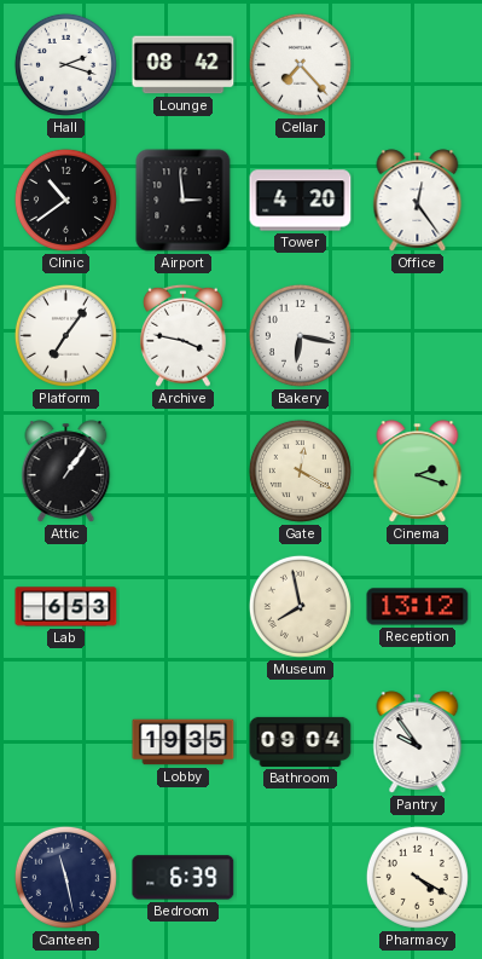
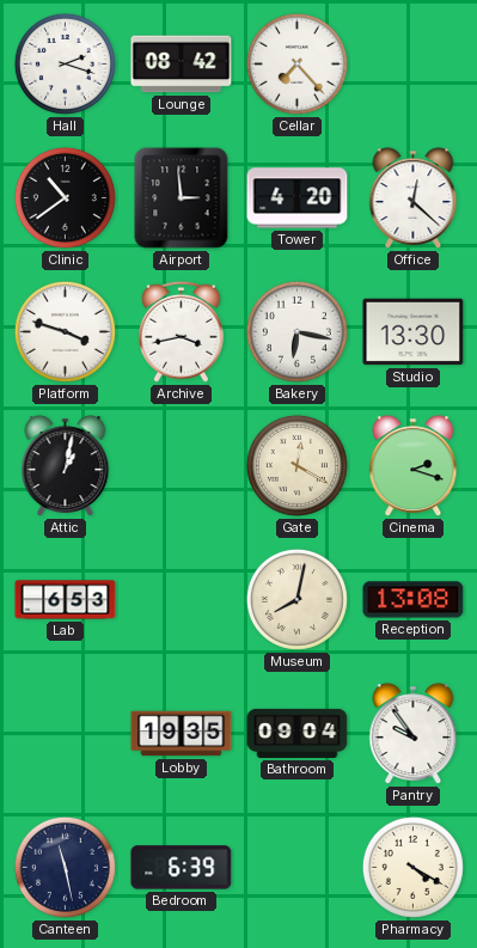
Office: 12:24 -> 12:22
Platform: 7:06 -> 3:48
Archive: 3:47 -> 3:43
Studio: none -> 13:30
Attic: 1:06 -> 1:02
Museum: 7:58 -> 8:02
Reception: 13:12 -> 13:08
